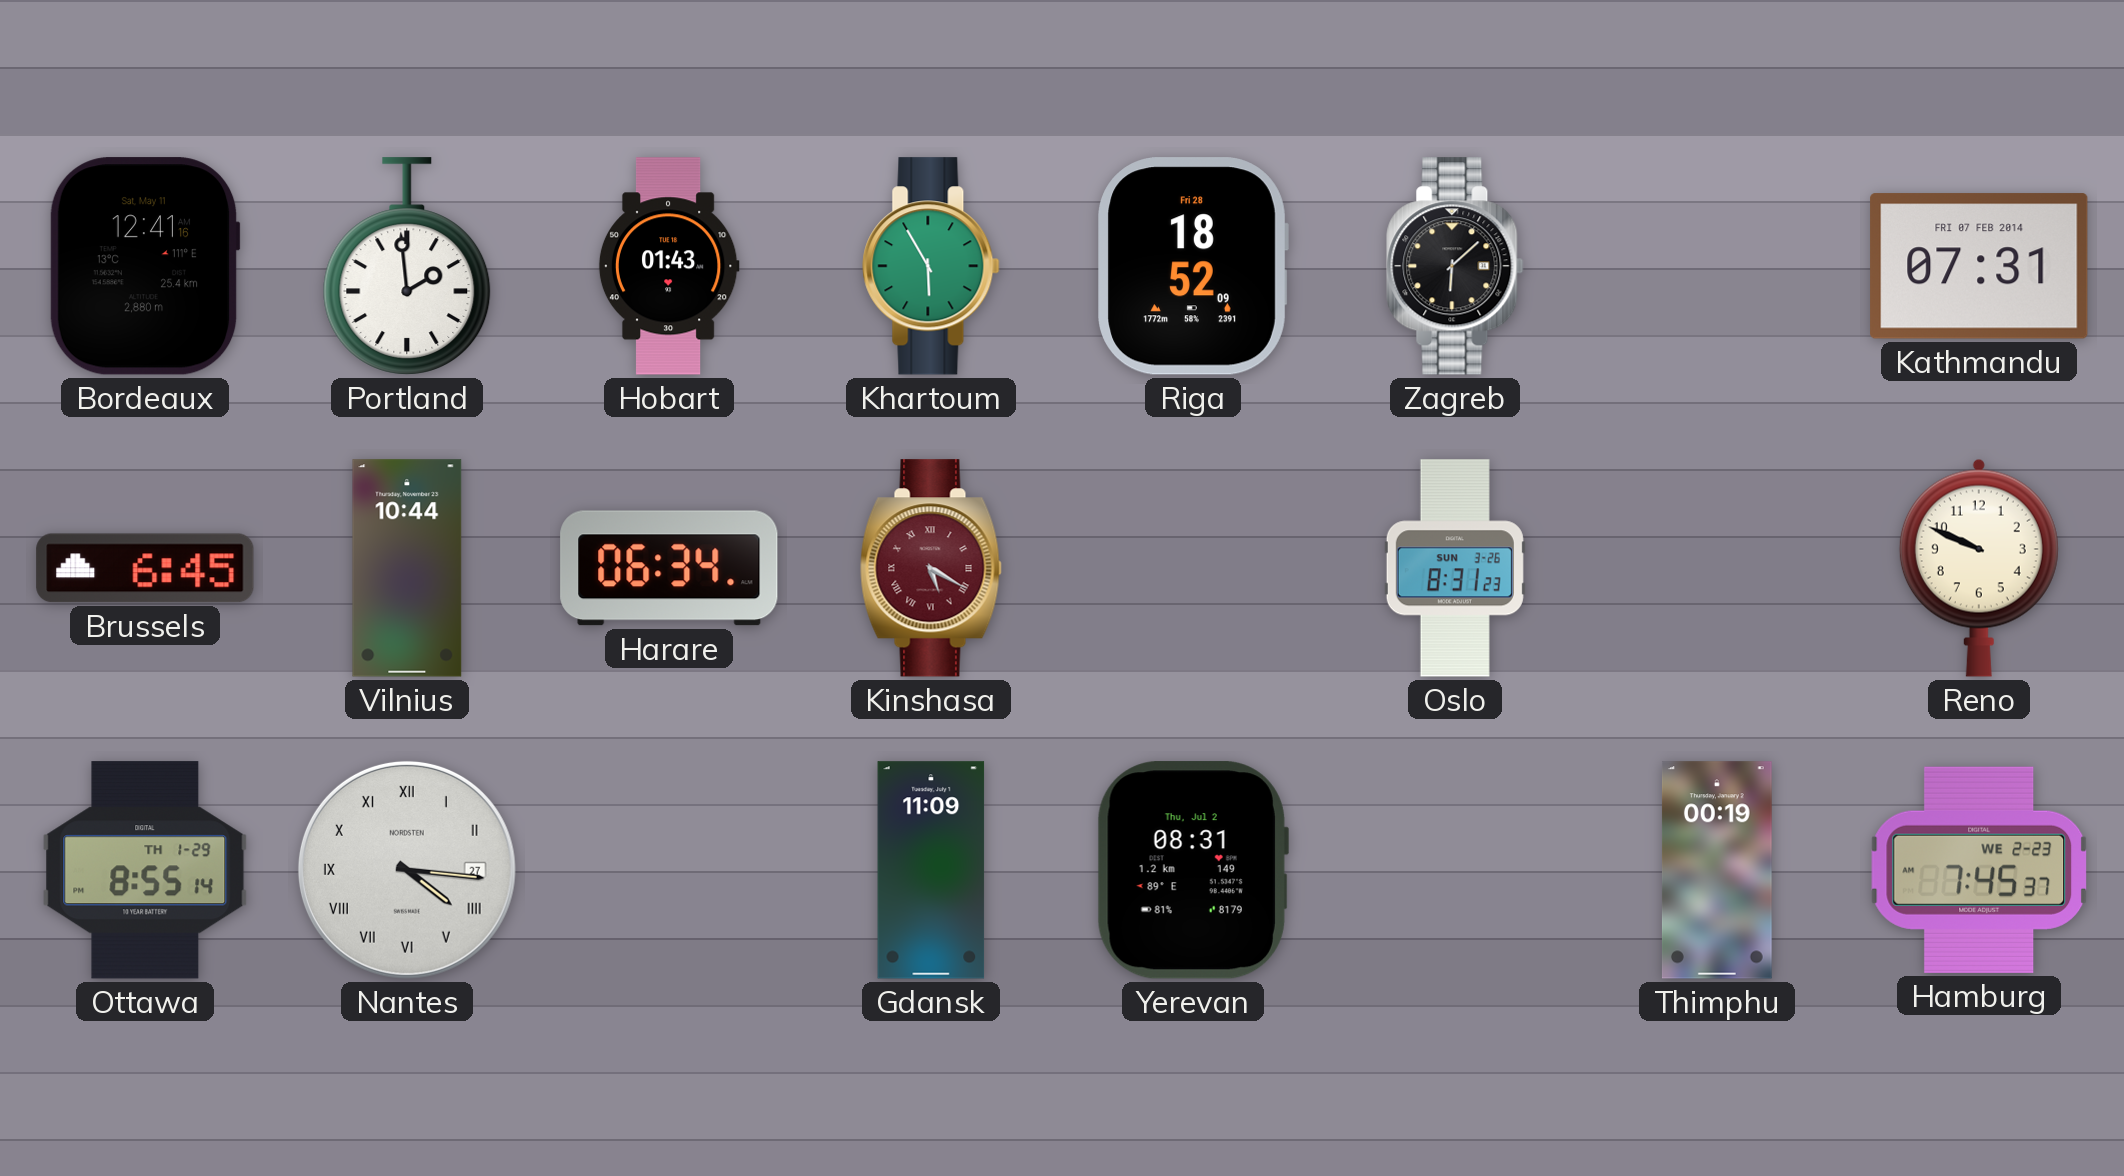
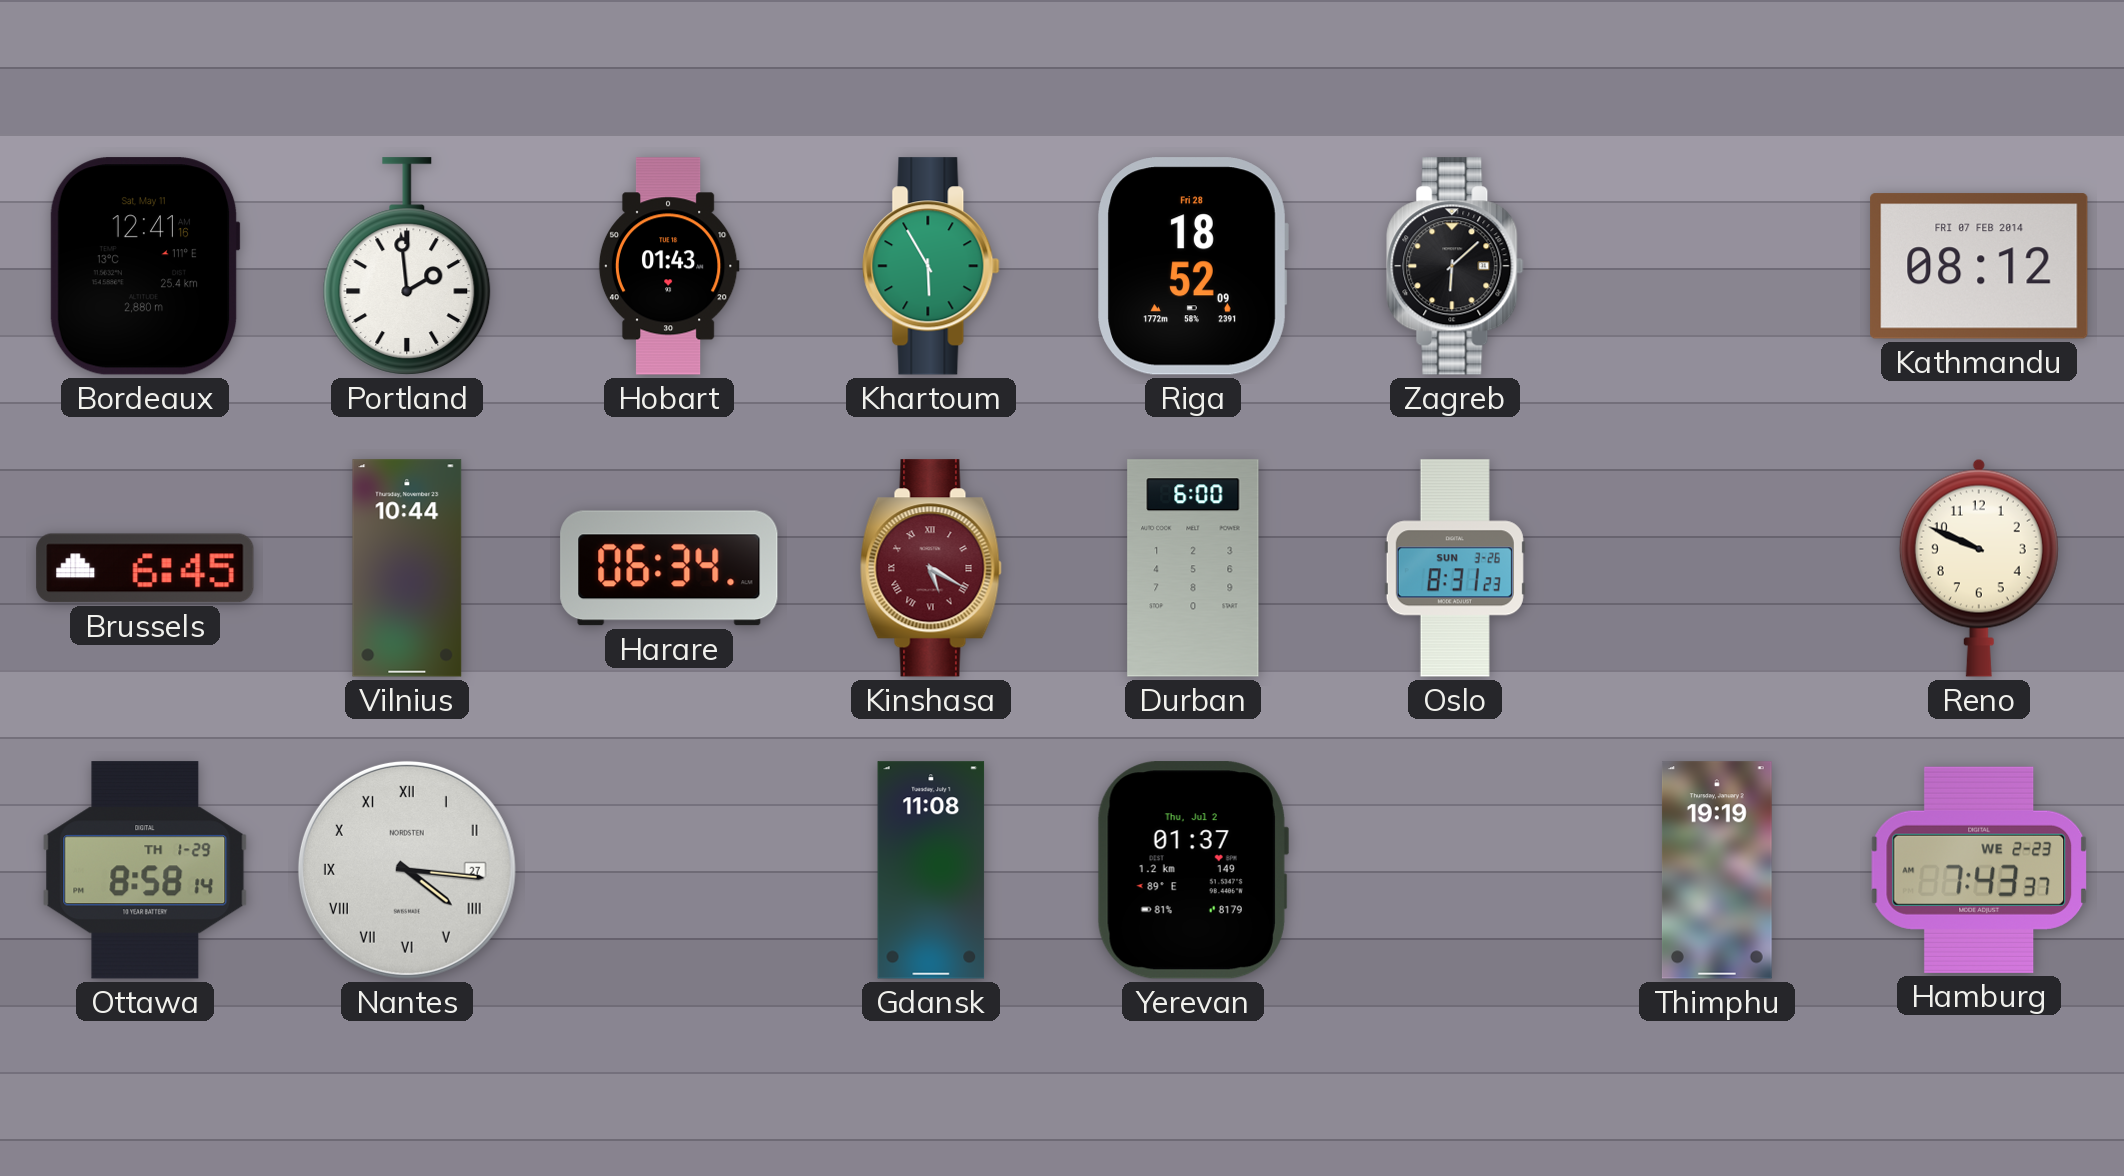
Kathmandu: 07:31 -> 08:12
Durban: none -> 6:00
Ottawa: 8:55 -> 8:58
Gdansk: 11:09 -> 11:08
Yerevan: 08:31 -> 01:37
Thimphu: 00:19 -> 19:19
Hamburg: 7:45 -> 7:43
